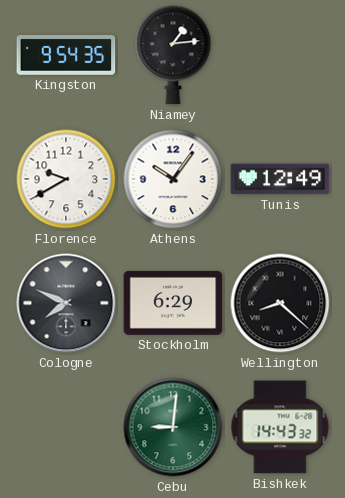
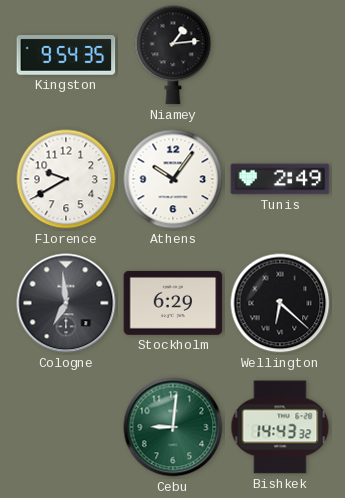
Tunis: 12:49 -> 2:49
Cologne: 7:49 -> 6:59
Wellington: 8:22 -> 6:22
